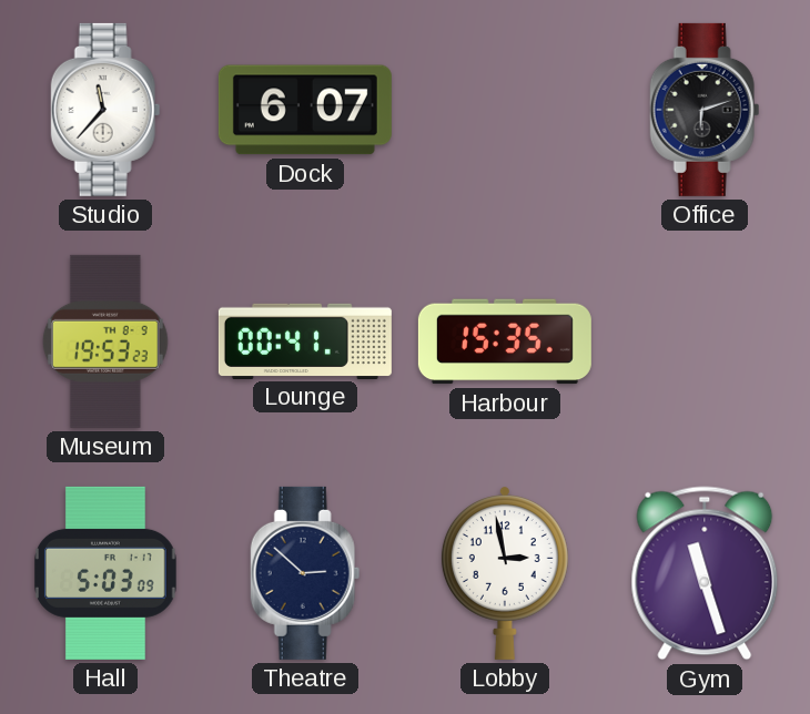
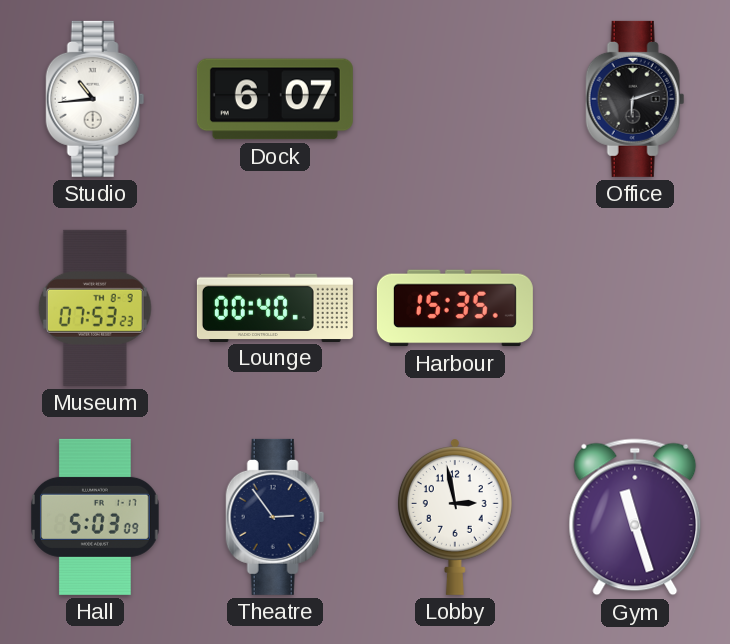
Studio: 11:37 -> 10:44
Museum: 19:53 -> 07:53
Lounge: 00:41 -> 00:40
Theatre: 2:52 -> 2:54
